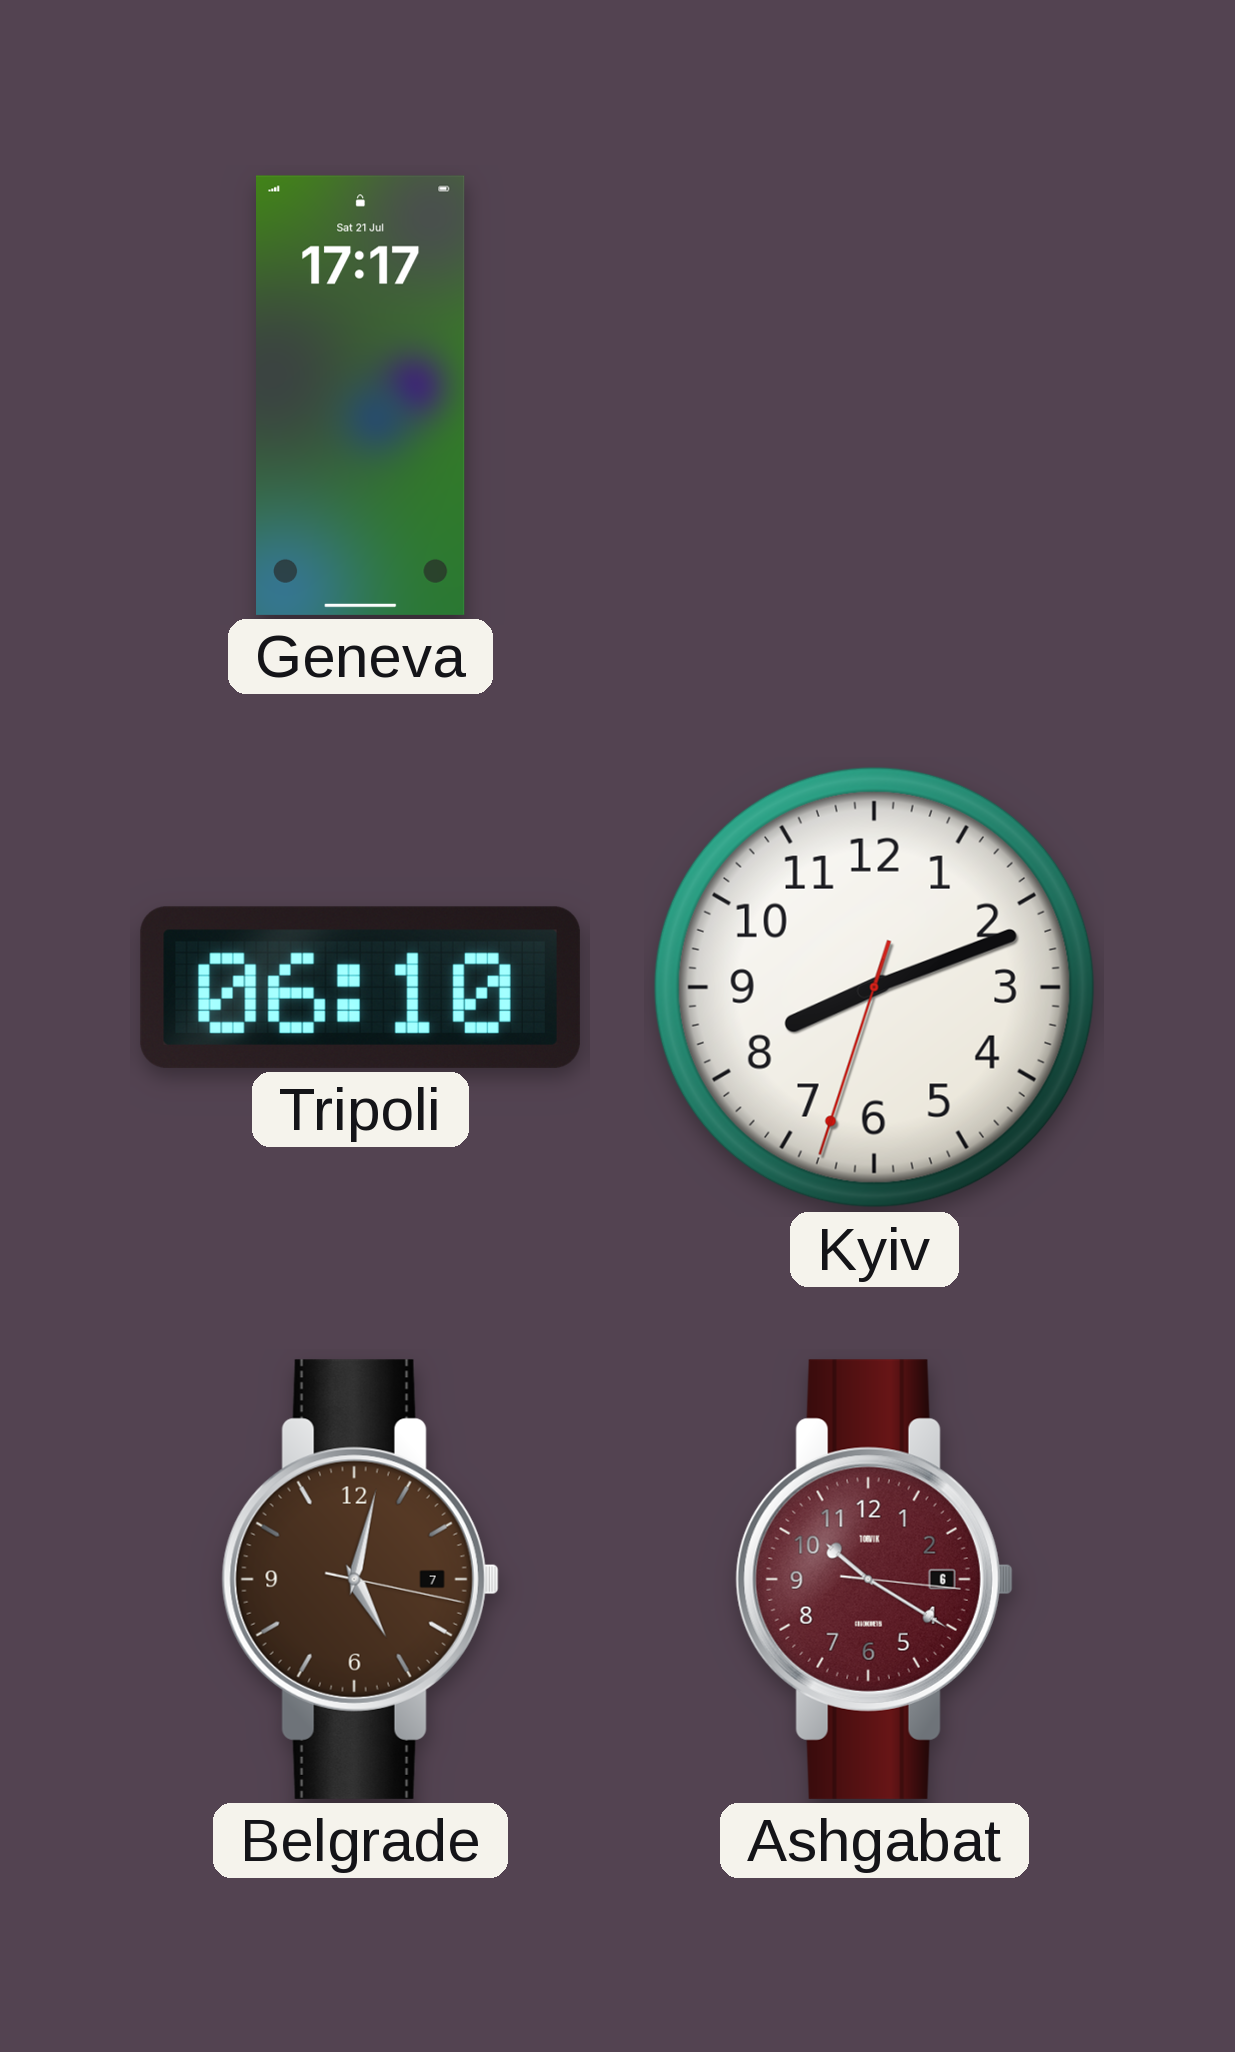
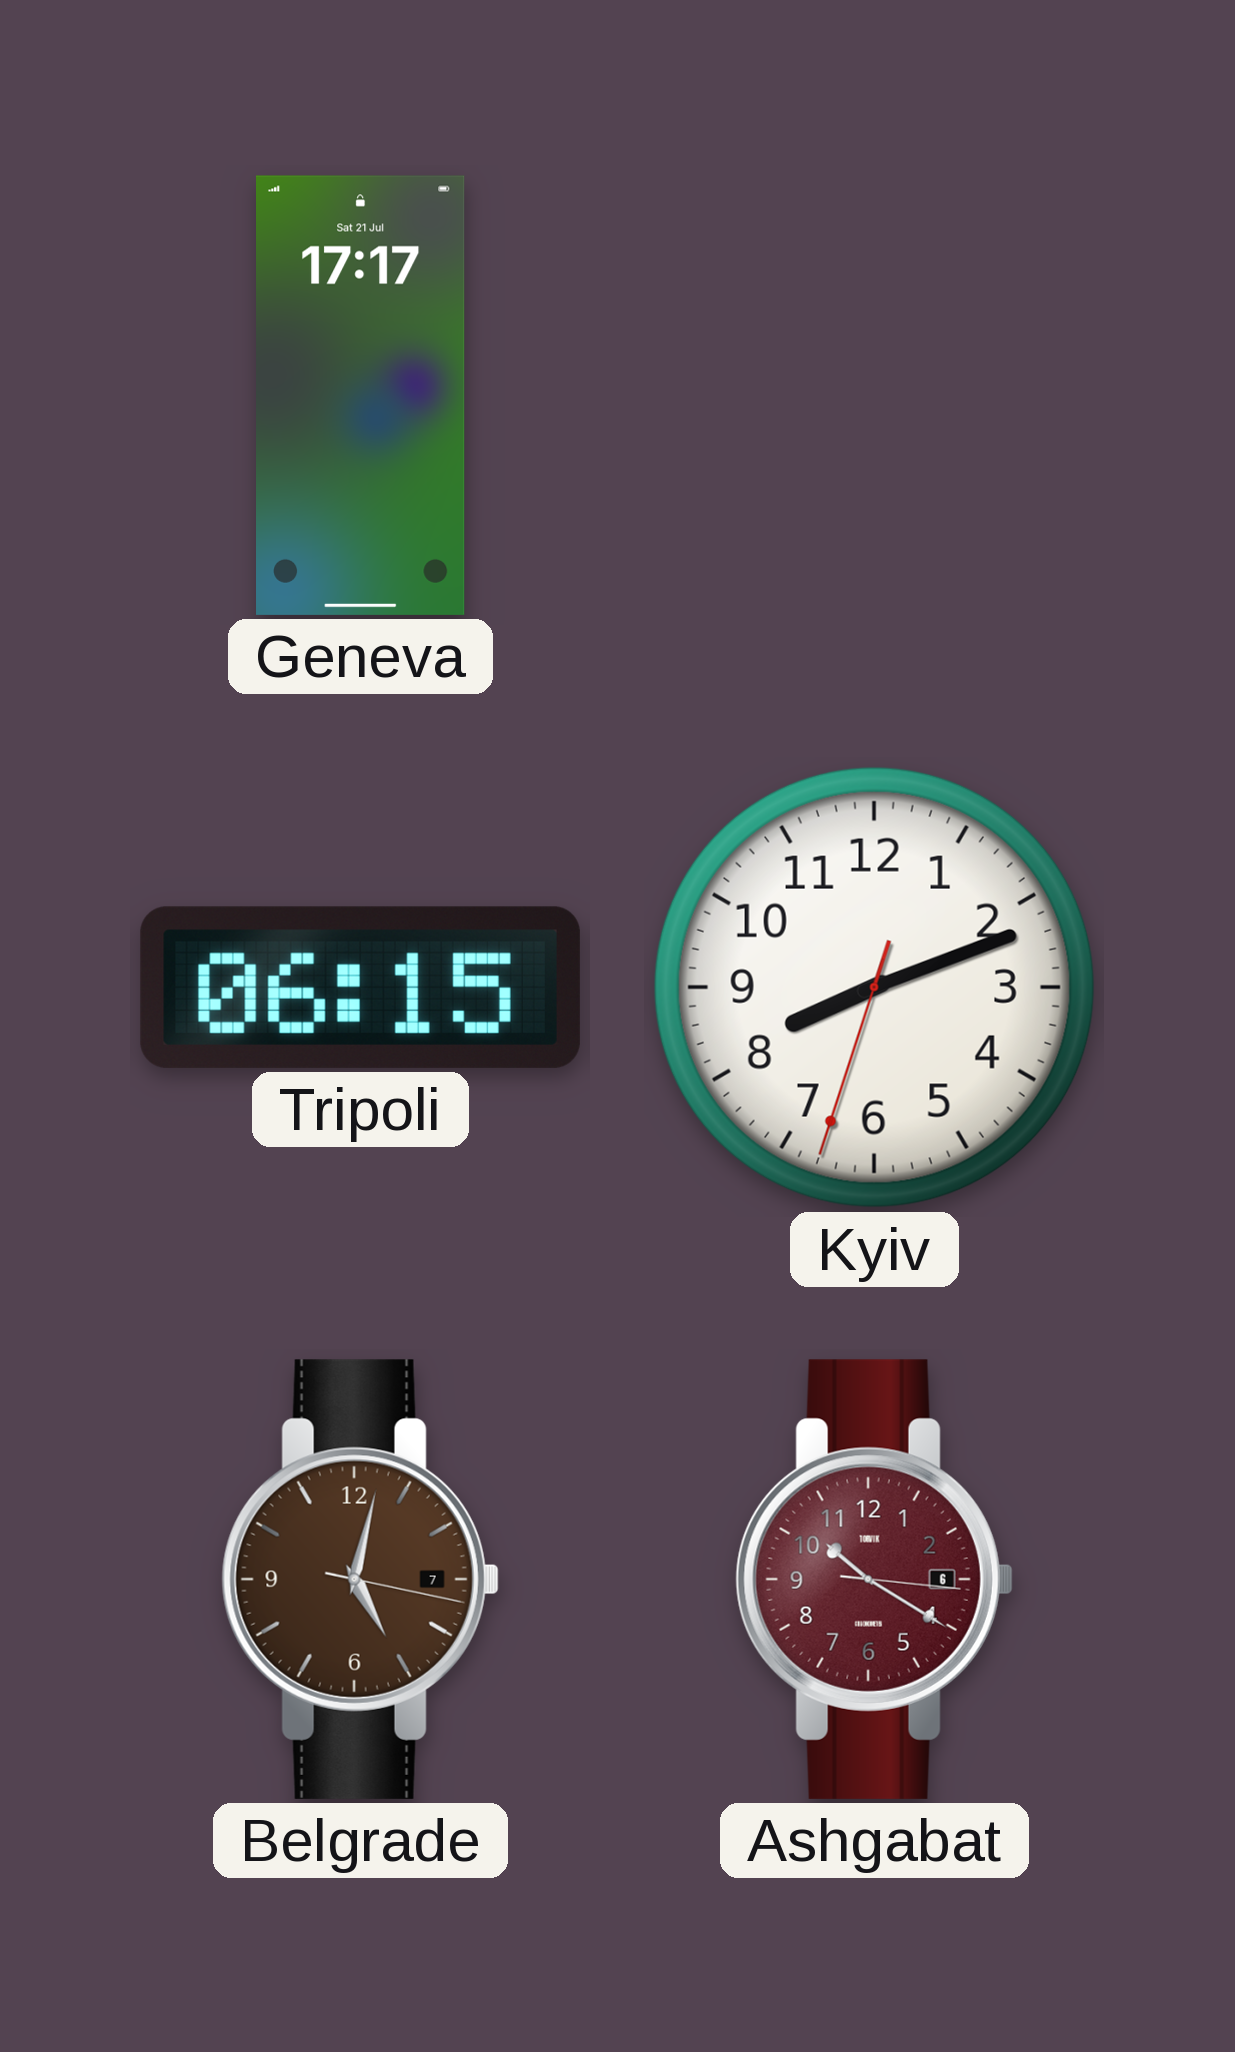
Tripoli: 06:10 -> 06:15
